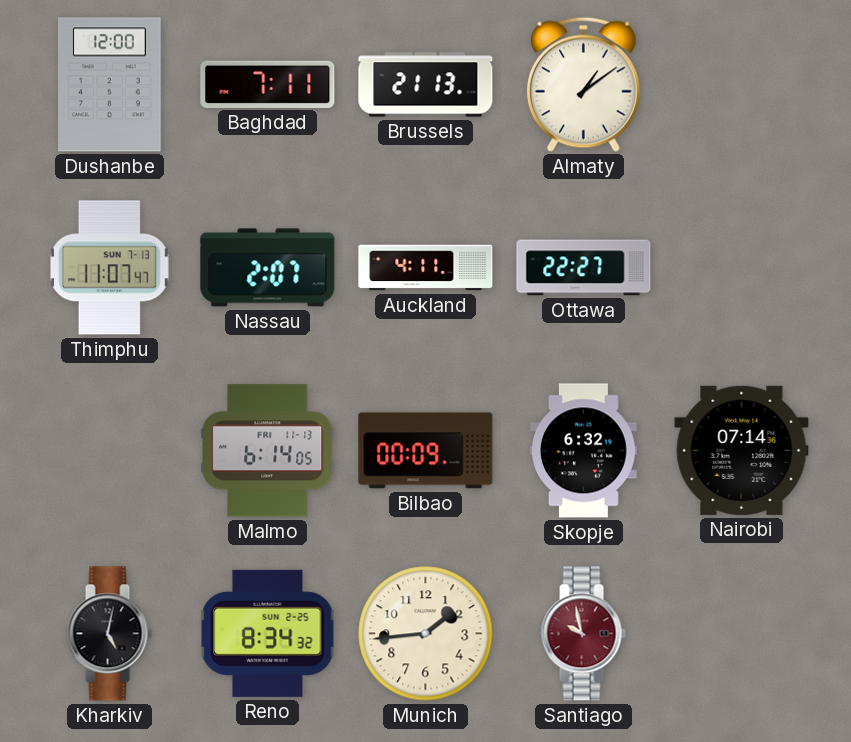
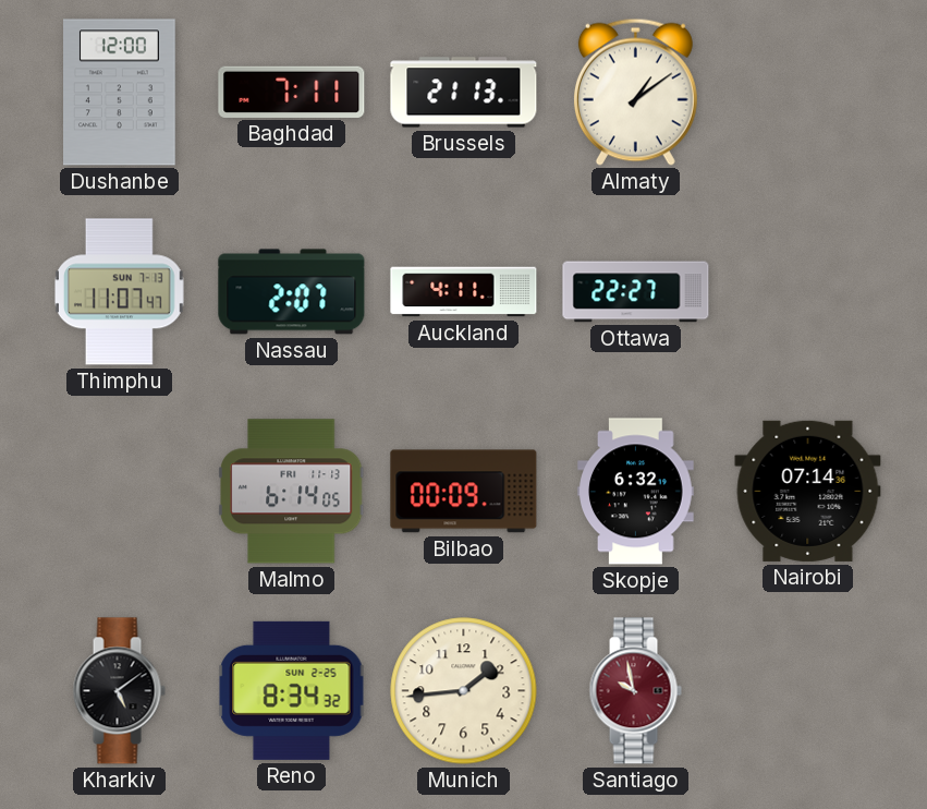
Kharkiv: 5:02 -> 5:09
